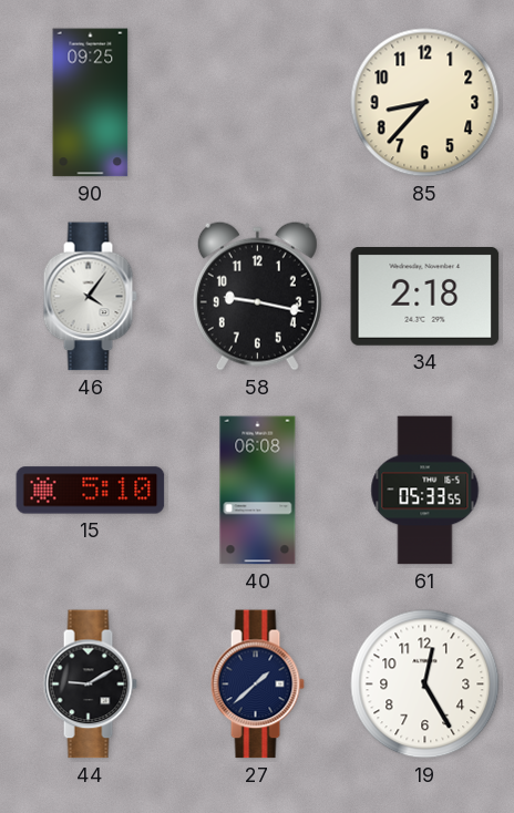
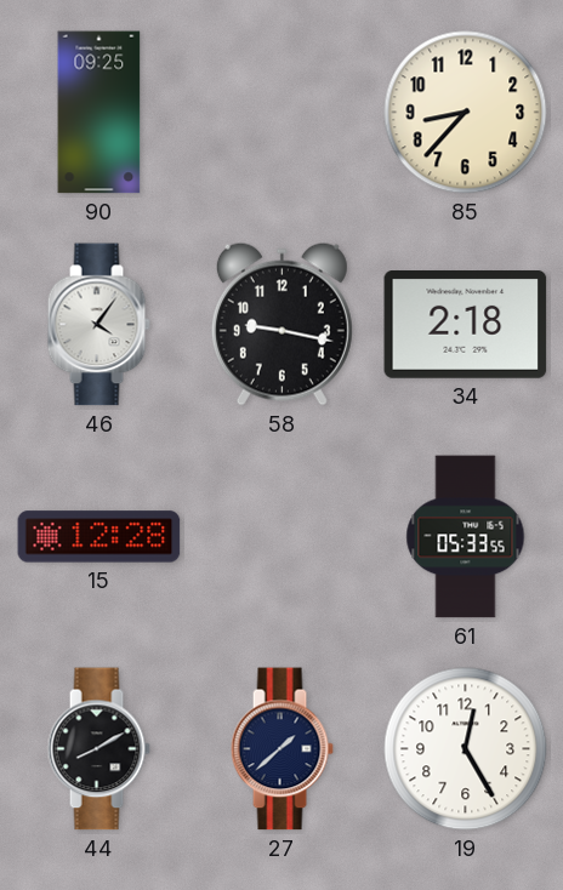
15: 5:10 -> 12:28
40: 06:08 -> none
44: 9:10 -> 8:10
